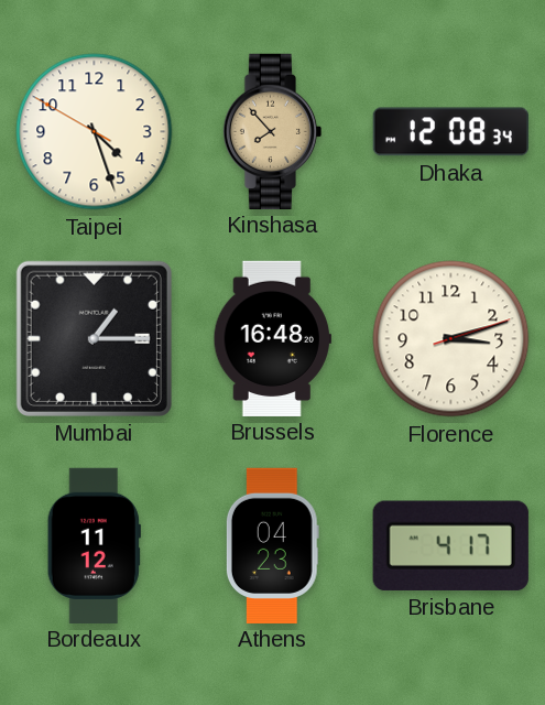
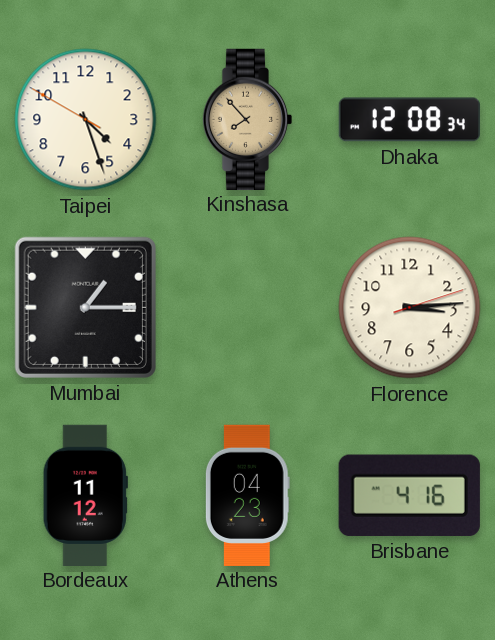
Brussels: 16:48 -> none
Florence: 3:12 -> 3:14
Brisbane: 4:17 -> 4:16
